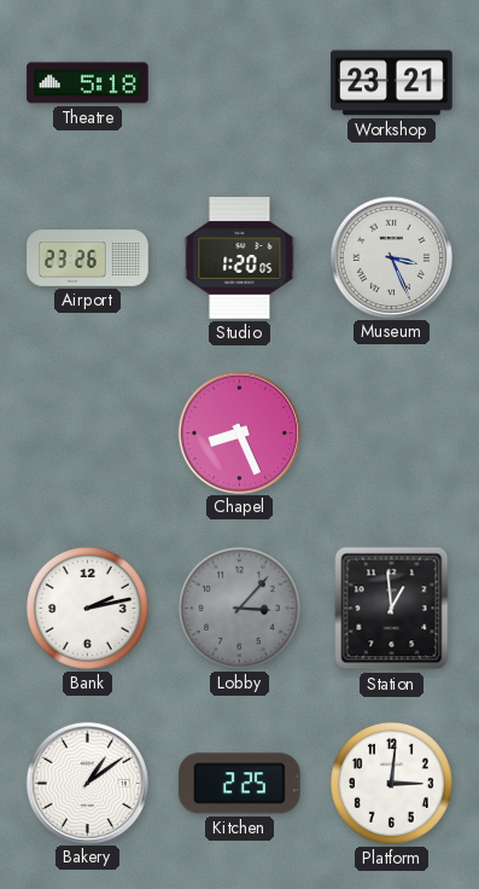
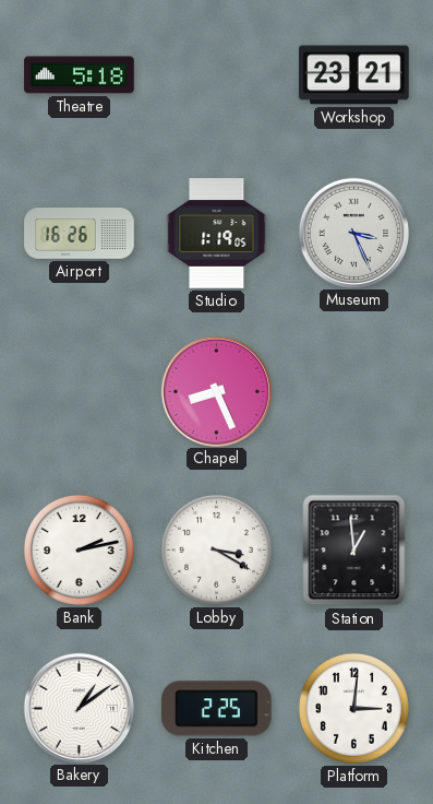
Airport: 23:26 -> 16:26
Studio: 1:20 -> 1:19
Lobby: 3:07 -> 3:20
Lobby dial: grey -> white
